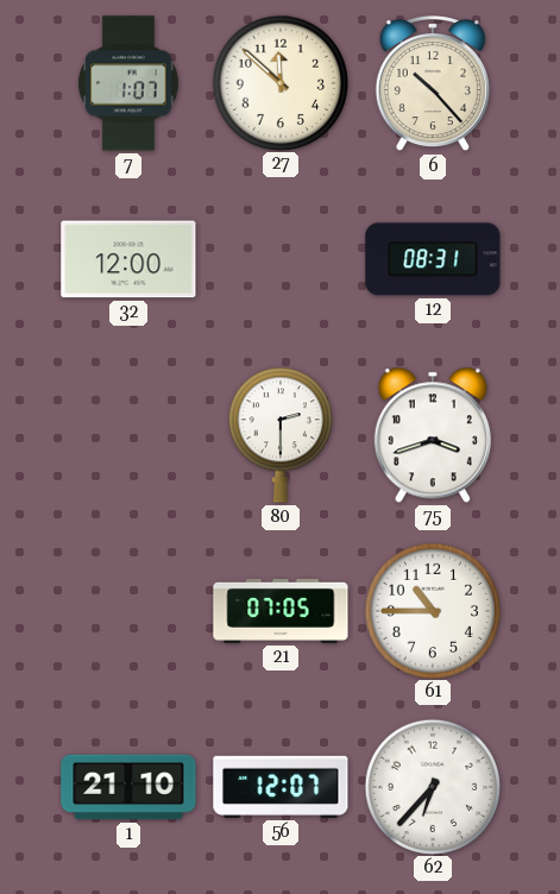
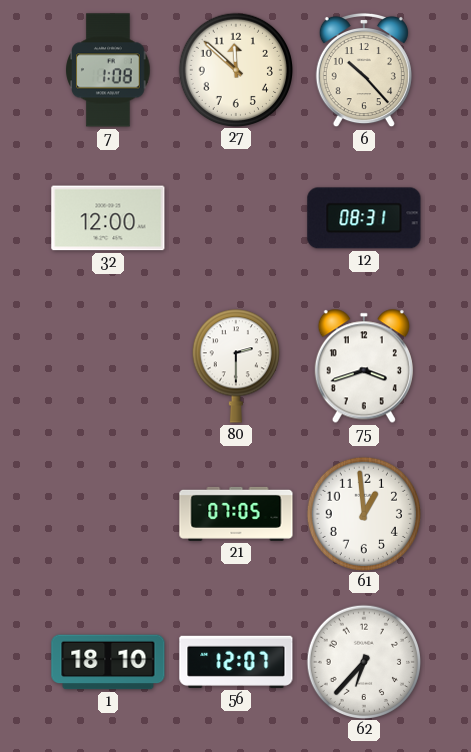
7: 1:07 -> 1:08
61: 10:45 -> 12:59
1: 21:10 -> 18:10
